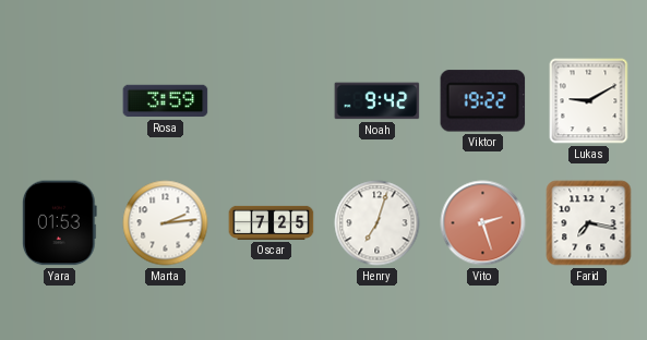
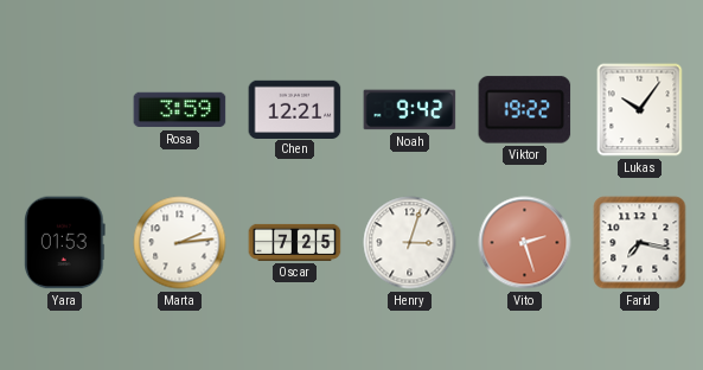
Chen: none -> 12:21
Lukas: 9:10 -> 10:06
Henry: 7:03 -> 3:03
